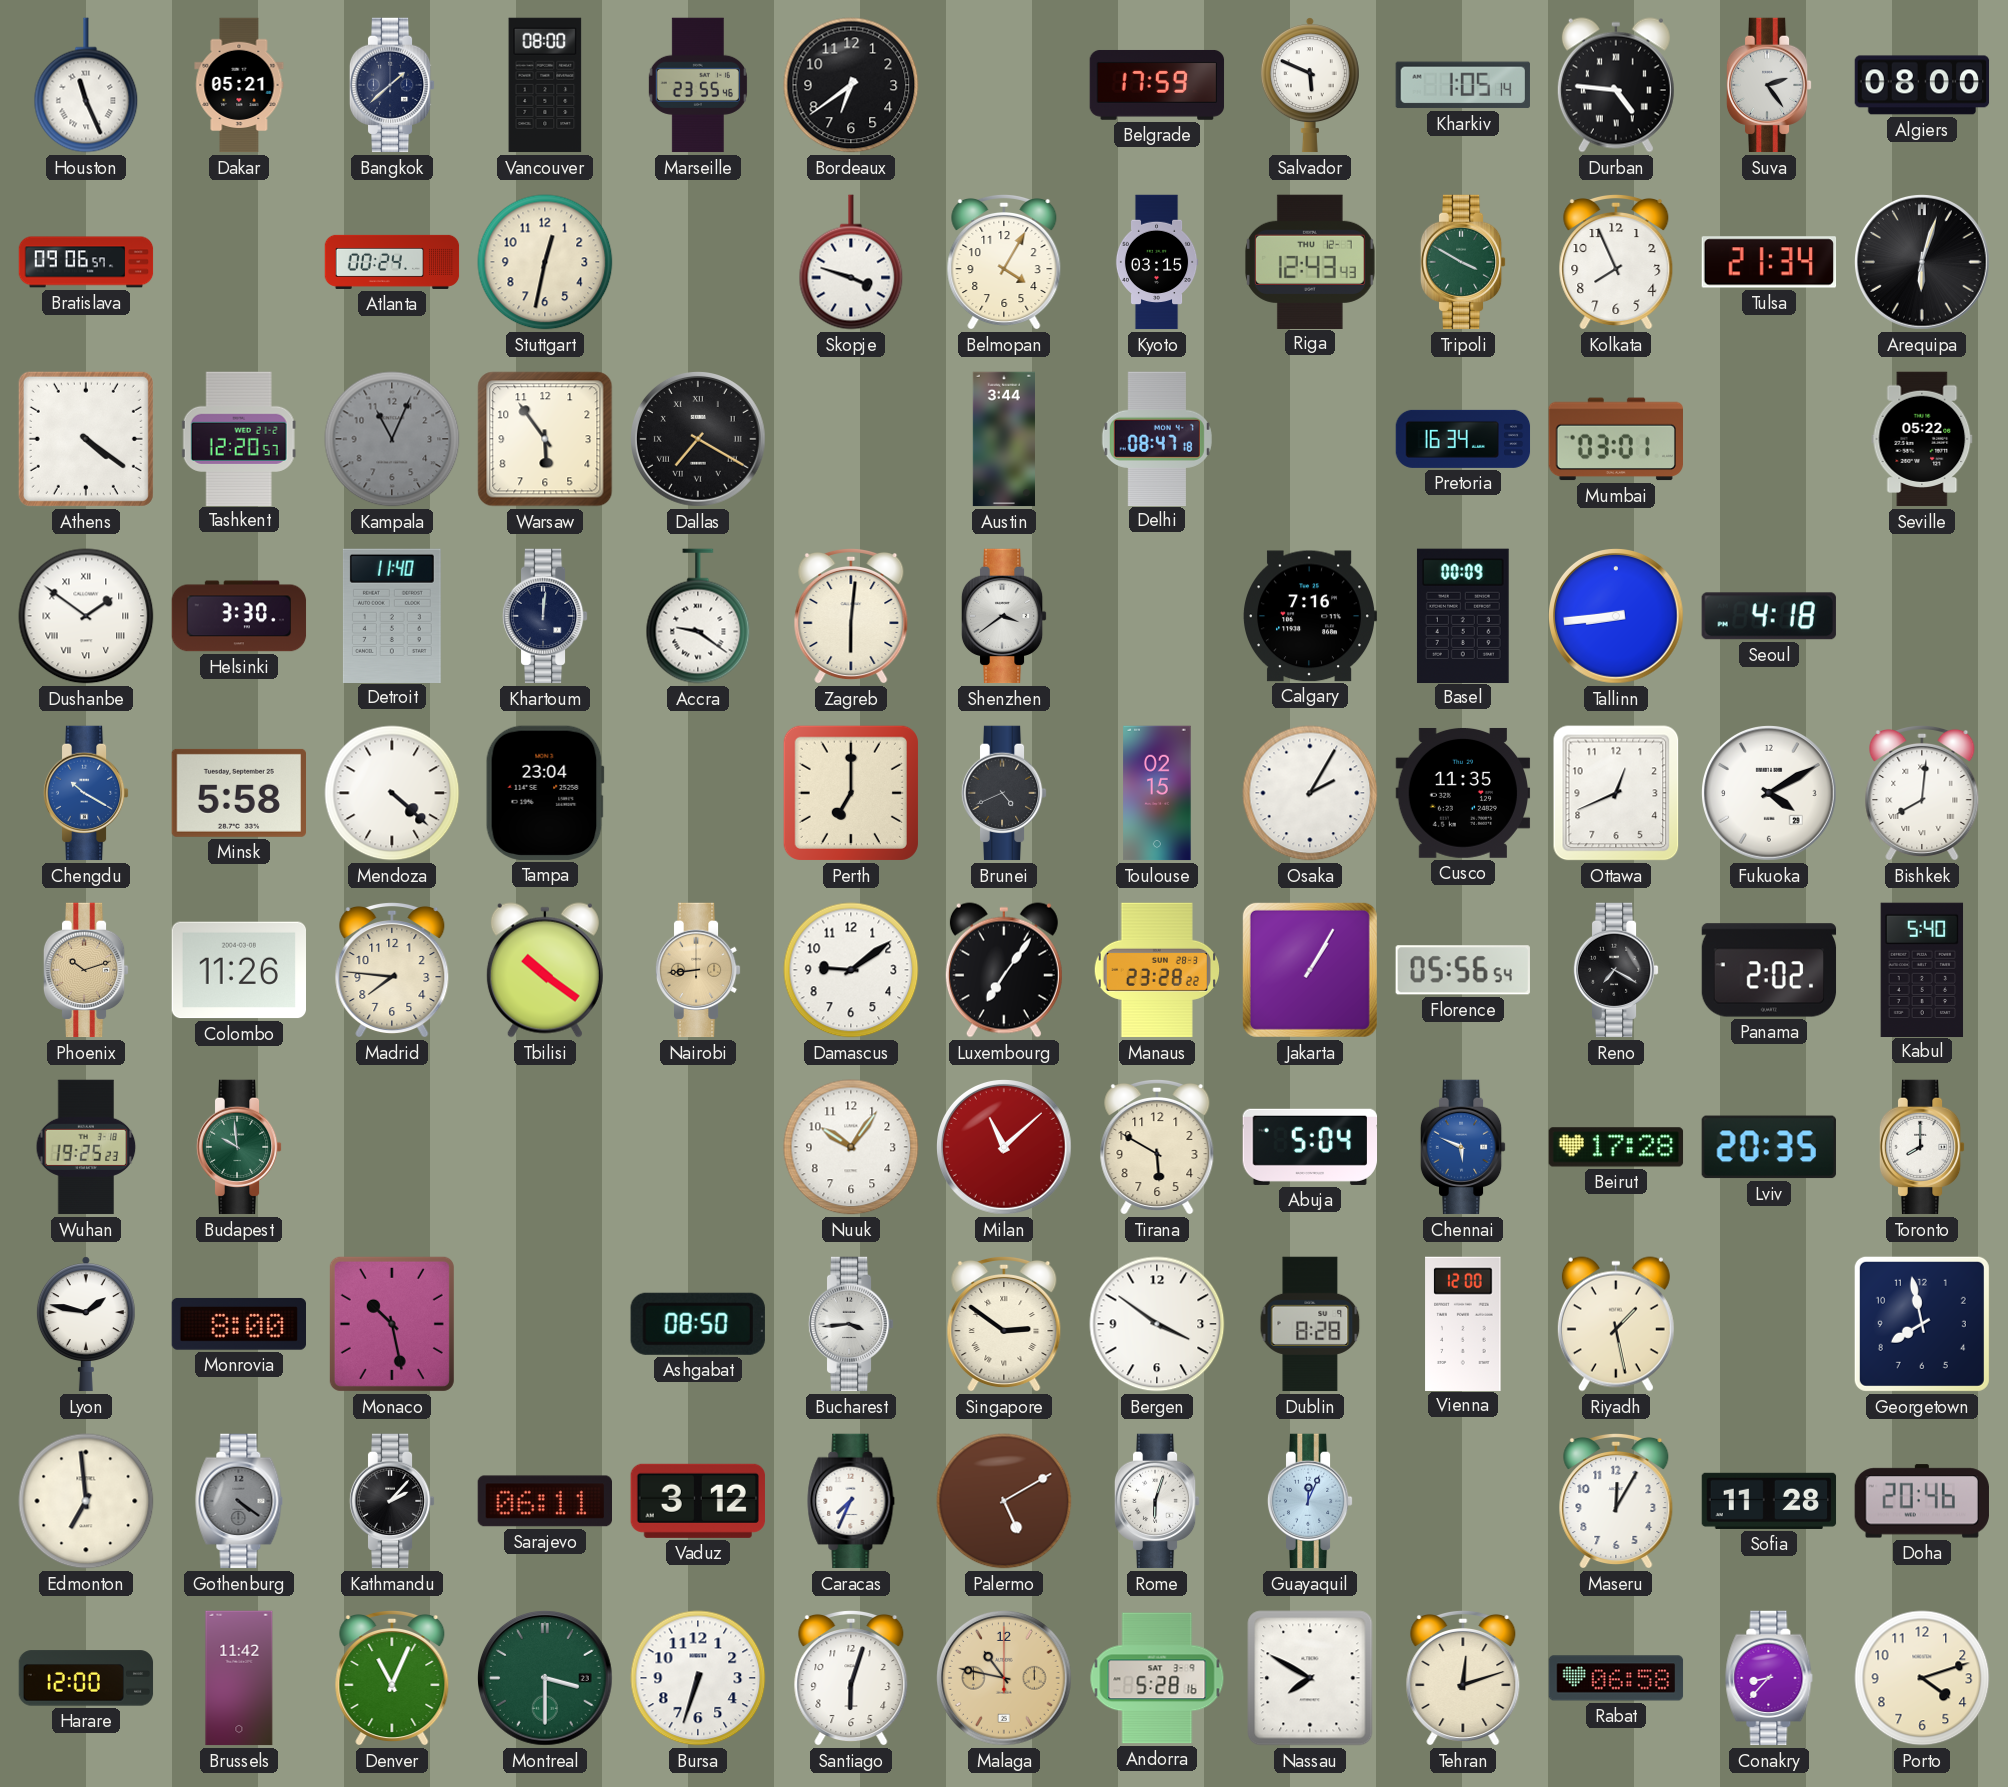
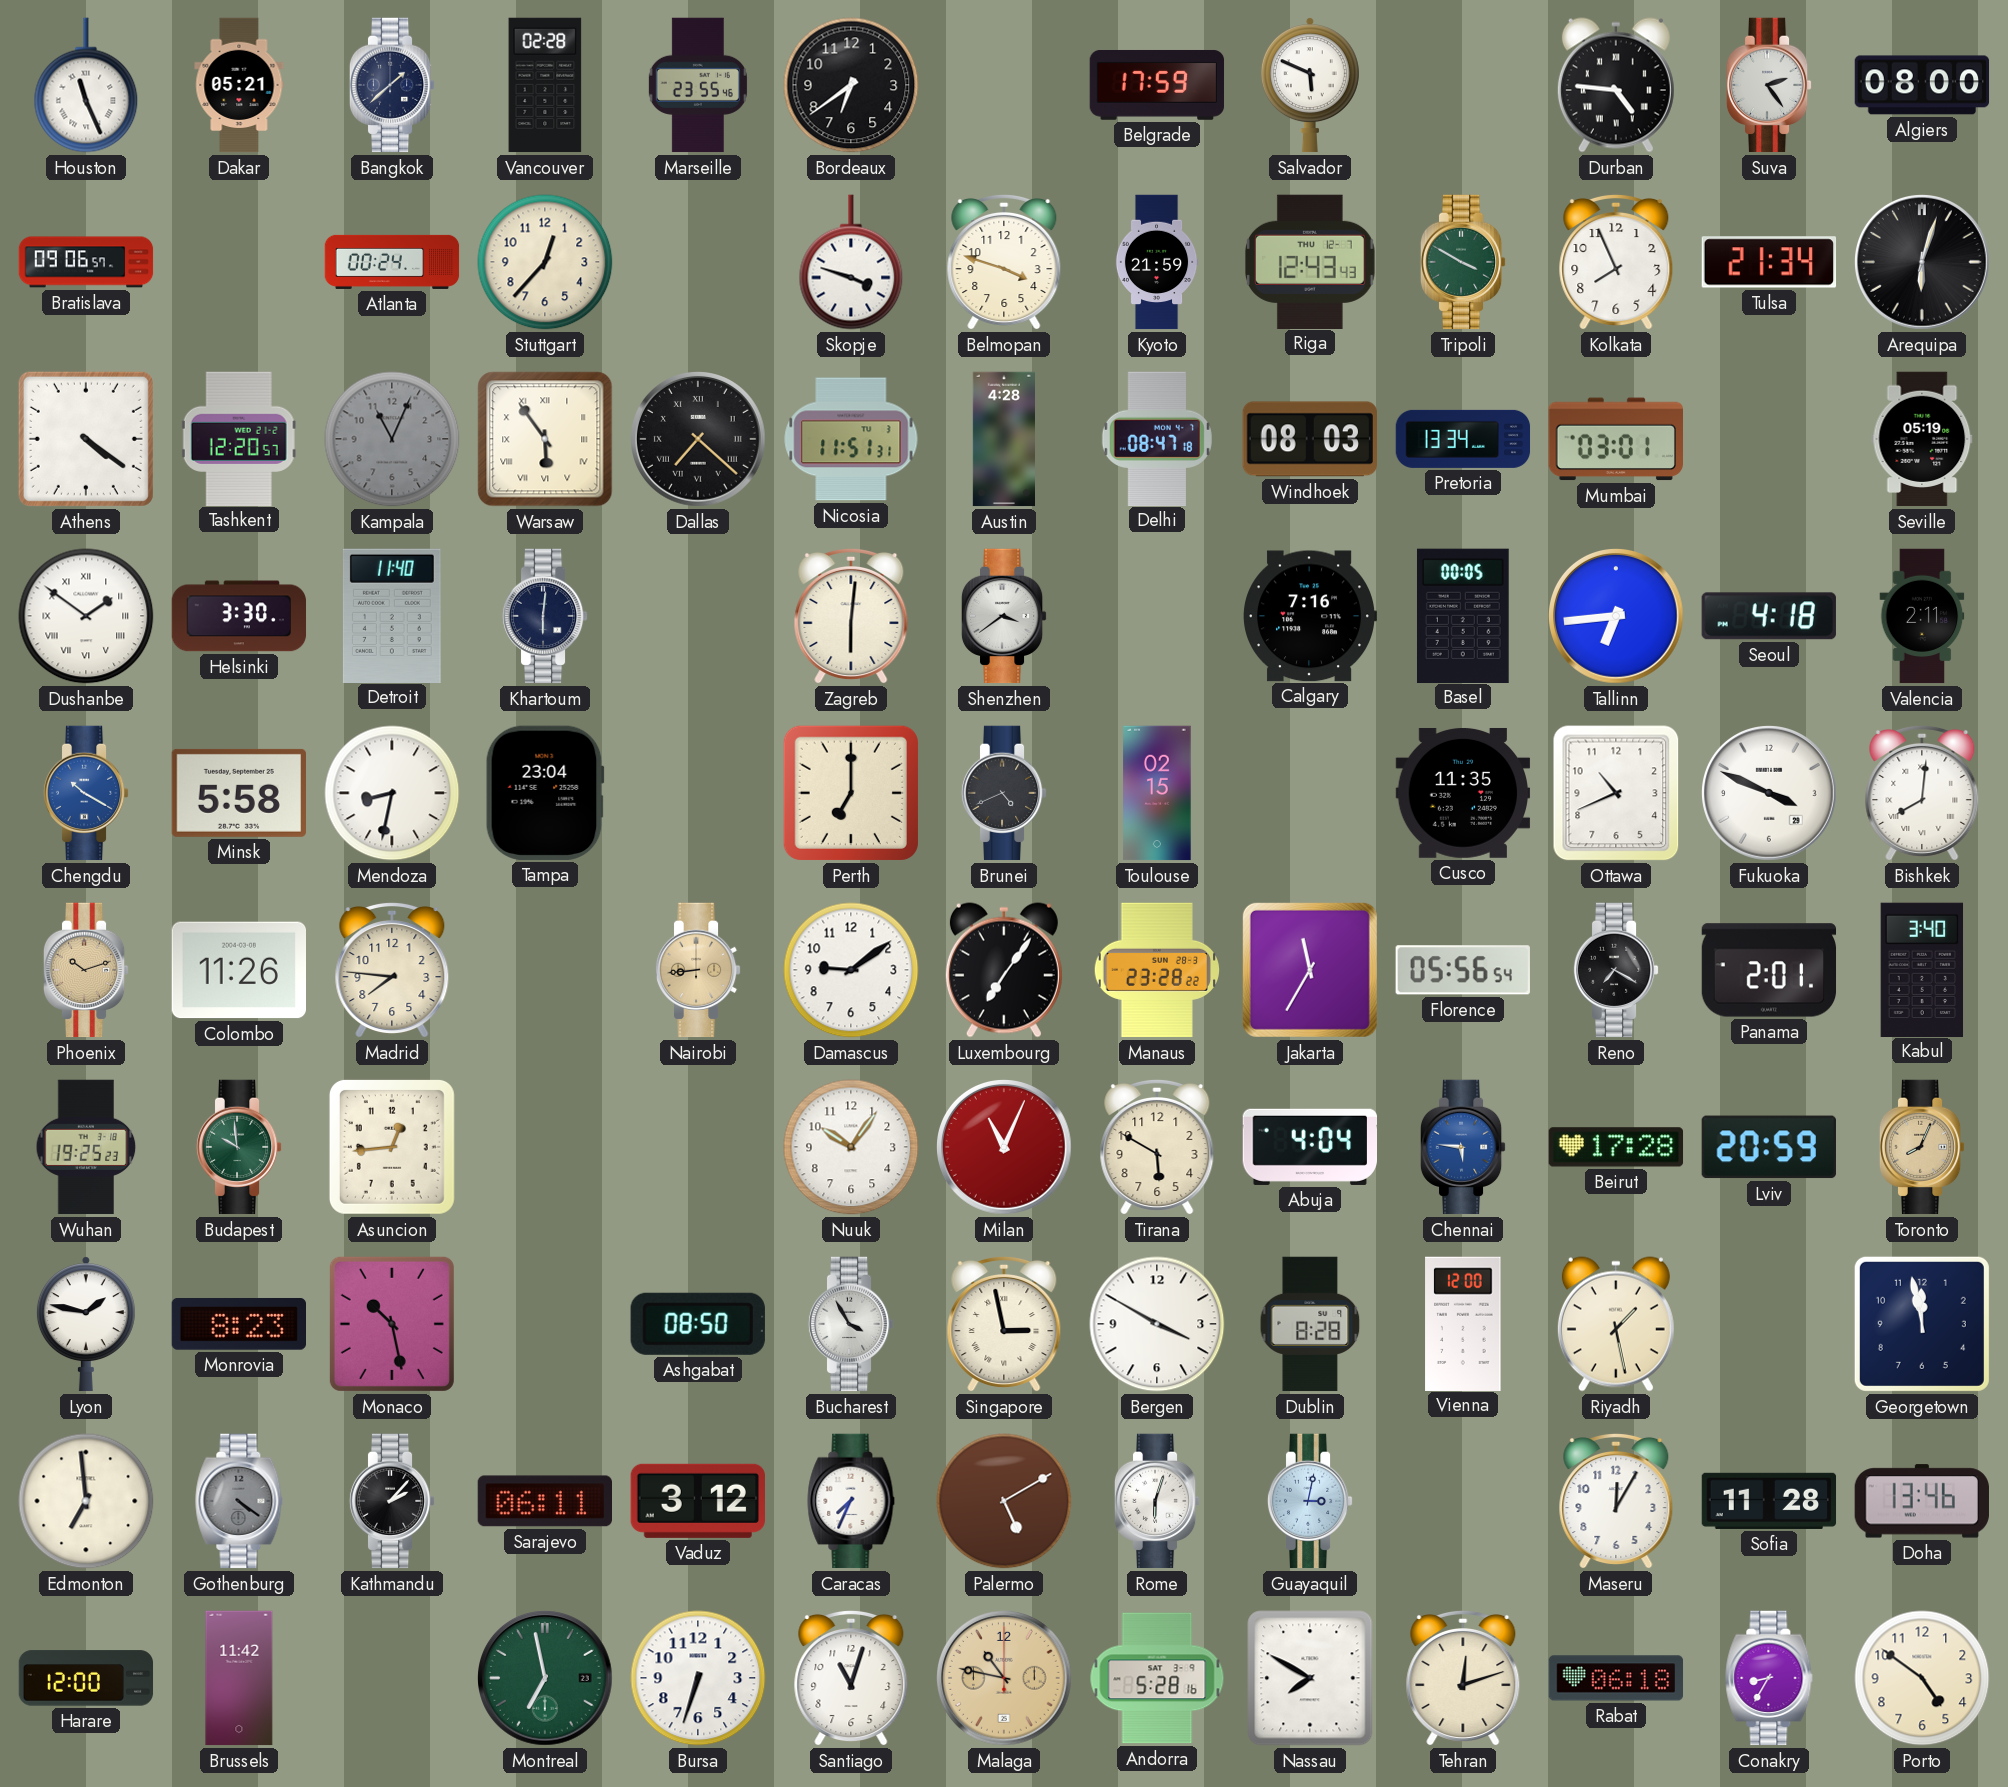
Vancouver: 08:00 -> 02:28
Kharkiv: 1:05 -> none
Stuttgart: 12:32 -> 12:37
Belmopan: 4:05 -> 3:48
Kyoto: 03:15 -> 21:59
Warsaw numerals: Arabic -> Roman
Dallas: 7:20 -> 7:22
Nicosia: none -> 11:51
Austin: 3:44 -> 4:28
Windhoek: none -> 08:03
Pretoria: 16:34 -> 13:34
Seville: 05:22 -> 05:19
Khartoum: 12:01 -> 6:01
Accra: 9:21 -> none
Basel: 00:09 -> 00:05
Tallinn: 8:44 -> 6:44
Valencia: none -> 2:11
Mendoza: 4:22 -> 8:32
Osaka: 2:05 -> none
Ottawa: 12:41 -> 10:41
Fukuoka: 4:10 -> 3:49
Tbilisi: 10:21 -> none
Jakarta: 1:05 -> 11:35
Panama: 2:02 -> 2:01
Kabul: 5:40 -> 3:40
Asuncion: none -> 12:44
Milan: 11:08 -> 11:04
Abuja: 5:04 -> 4:04
Chennai: 5:49 -> 5:46
Lviv: 20:35 -> 20:59
Toronto: 8:00 -> 8:04
Toronto dial: white -> champagne
Monrovia: 8:00 -> 8:23
Bucharest: 3:44 -> 3:55
Singapore: 2:51 -> 2:58
Bergen: 3:51 -> 3:50
Georgetown: 7:58 -> 11:58
Guayaquil: 12:04 -> 3:02
Doha: 20:46 -> 13:46
Denver: 11:04 -> none
Montreal: 3:30 -> 6:58
Santiago: 6:03 -> 11:03
Rabat: 06:58 -> 06:18
Conakry: 8:37 -> 8:35
Porto: 4:12 -> 4:51
